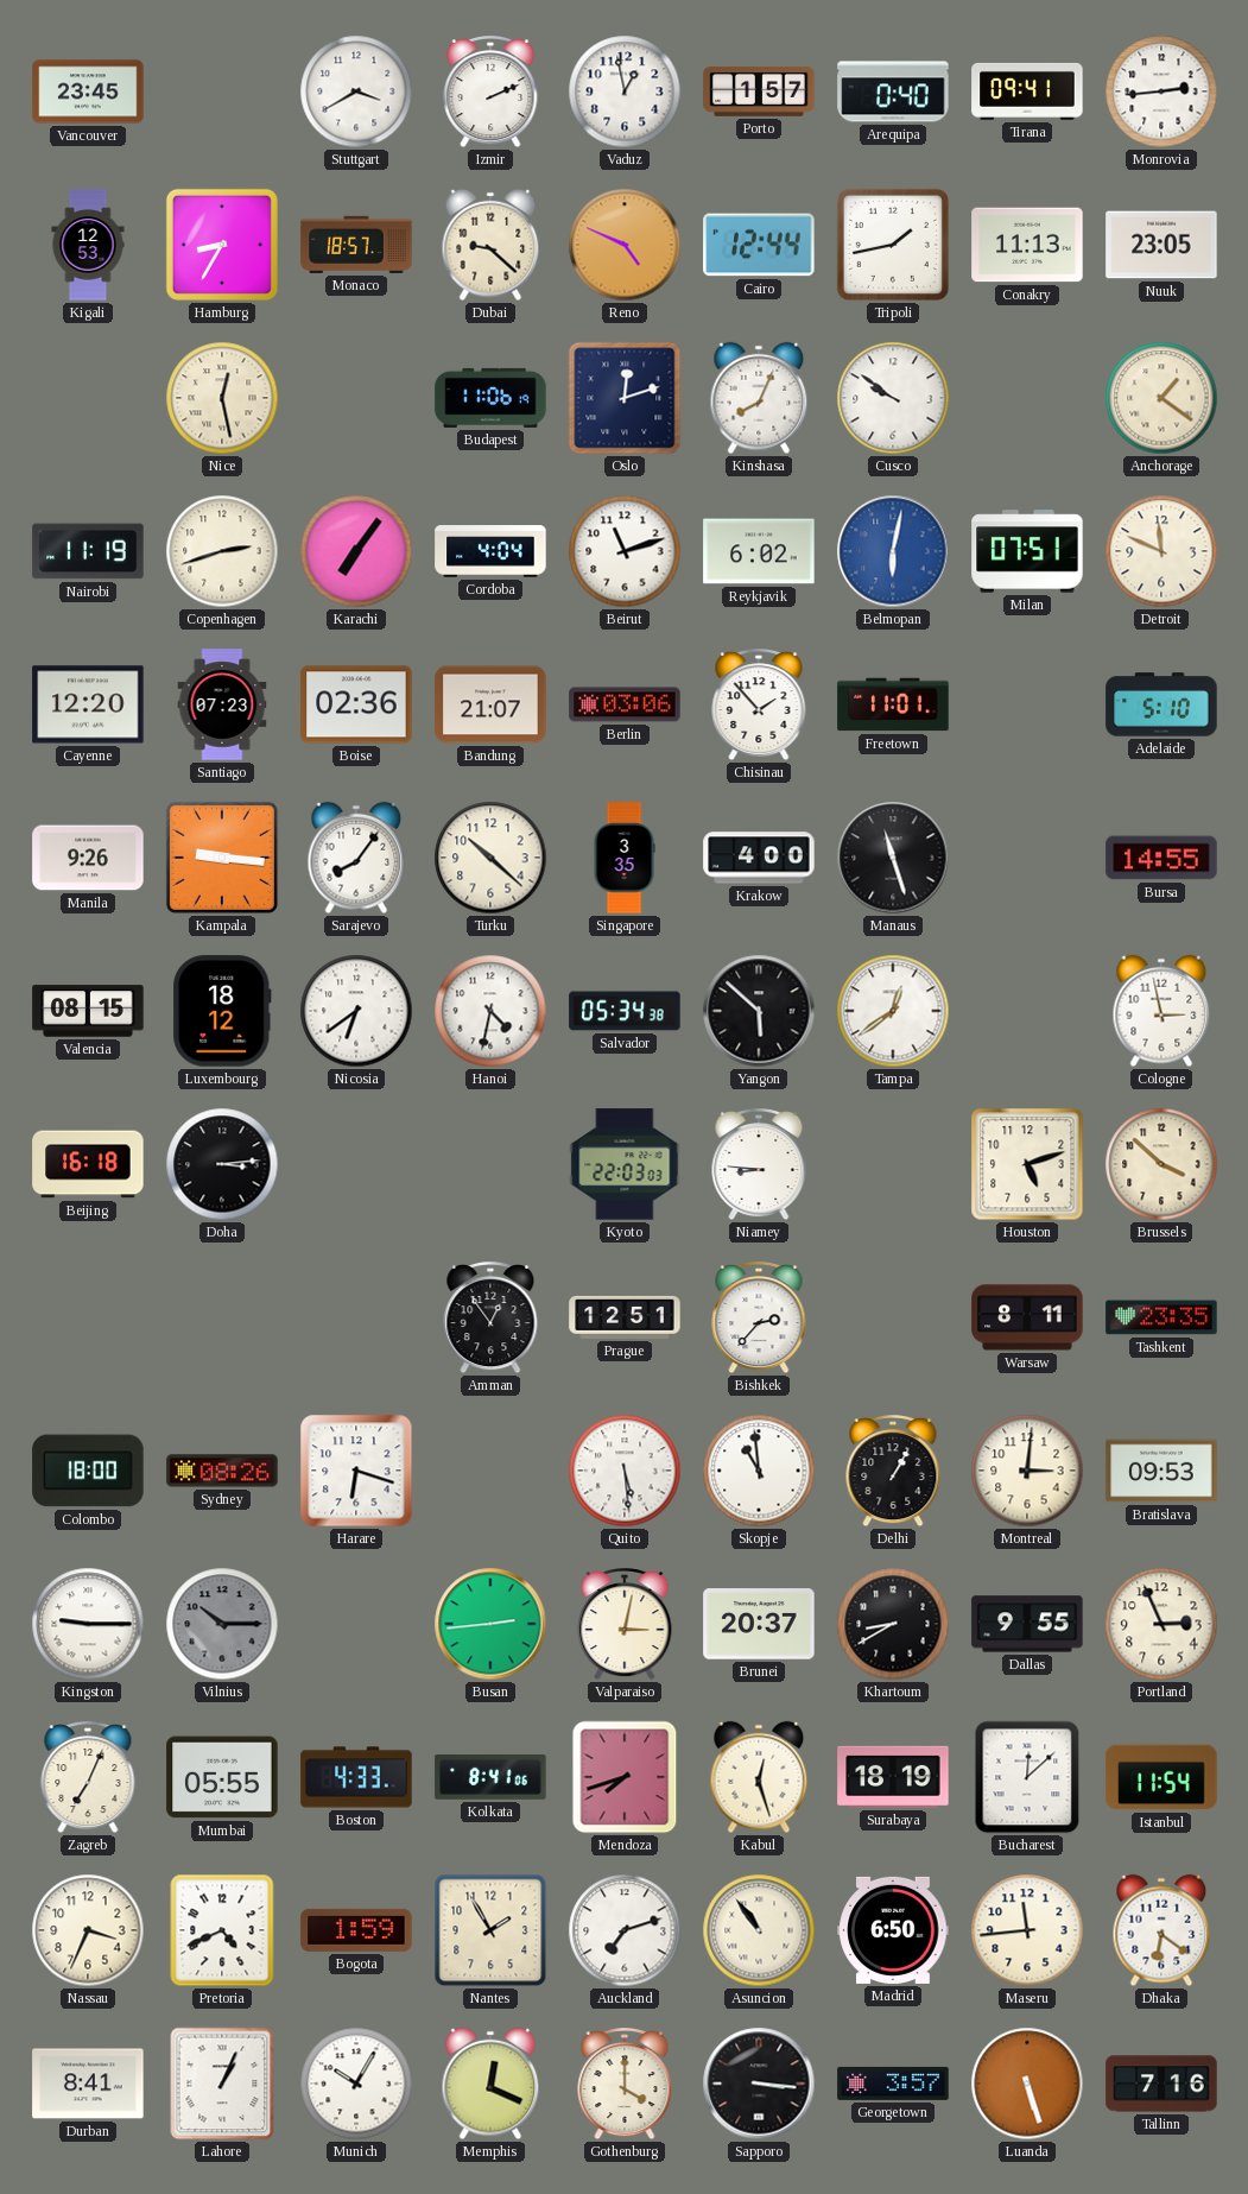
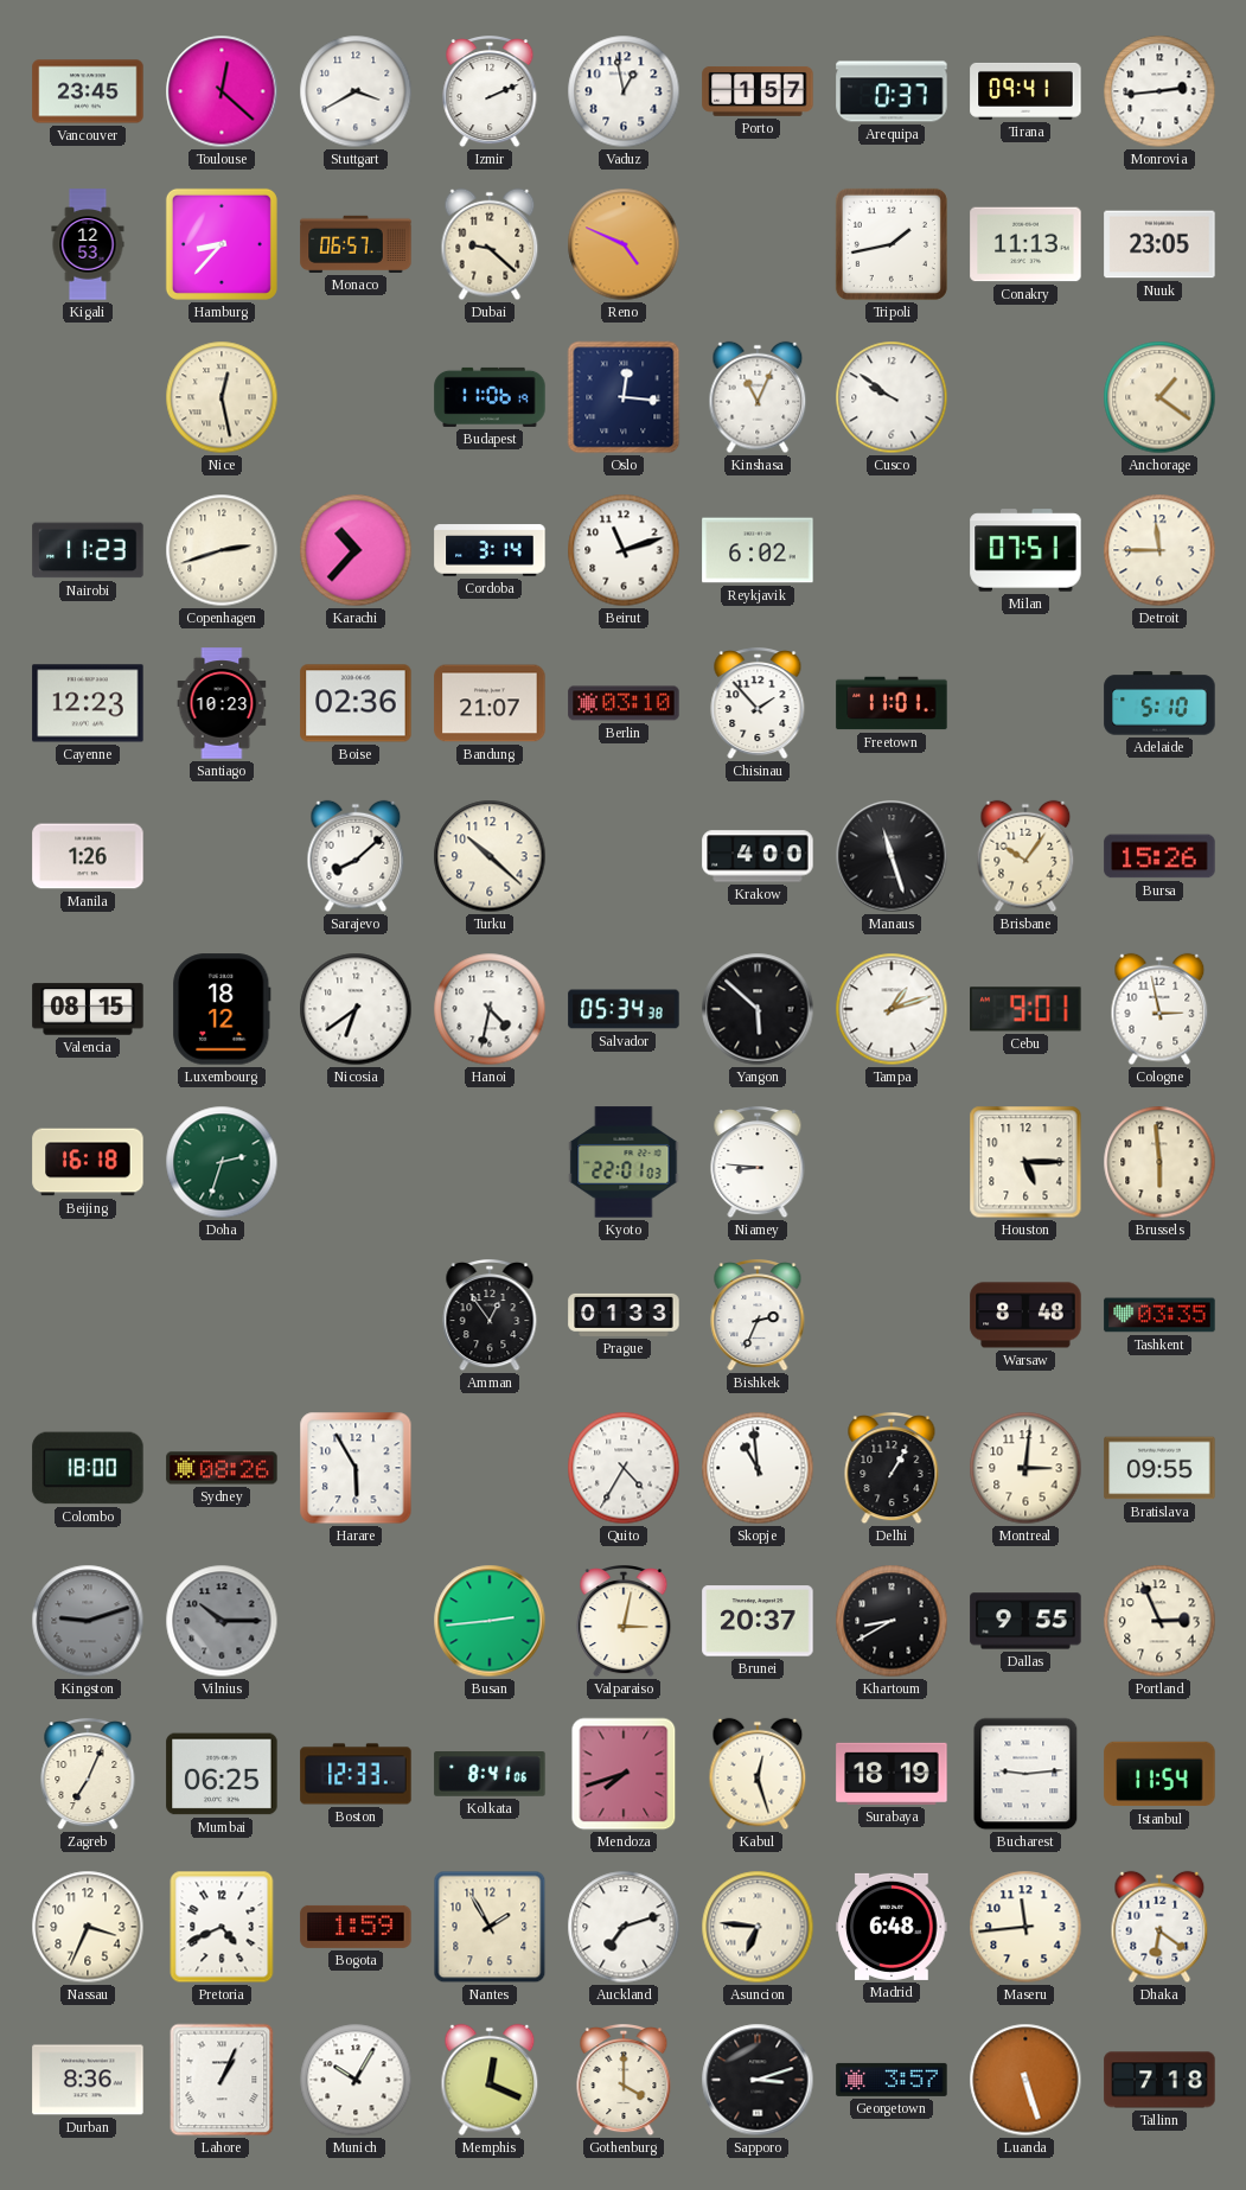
Toulouse: none -> 12:22
Arequipa: 0:40 -> 0:37
Hamburg: 8:35 -> 8:37
Monaco: 18:57 -> 06:57
Cairo: 12:44 -> none
Oslo: 12:12 -> 12:16
Kinshasa: 8:04 -> 11:04
Nairobi: 11:19 -> 11:23
Karachi: 7:06 -> 10:37
Cordoba: 4:04 -> 3:14
Belmopan: 6:02 -> none
Detroit: 11:49 -> 11:45
Cayenne: 12:20 -> 12:23
Santiago: 07:23 -> 10:23
Berlin: 03:06 -> 03:10
Manila: 9:26 -> 1:26
Kampala: 9:16 -> none
Sarajevo: 8:06 -> 8:08
Singapore: 3:35 -> none
Brisbane: none -> 10:06
Bursa: 14:55 -> 15:26
Tampa: 12:39 -> 1:12
Cebu: none -> 9:01
Doha: 3:14 -> 2:33
Doha dial: black -> green
Kyoto: 22:03 -> 22:01
Houston: 5:12 -> 5:15
Brussels: 3:52 -> 5:59
Prague: 12:51 -> 01:33
Bishkek: 2:37 -> 2:34
Warsaw: 8:11 -> 8:48
Tashkent: 23:35 -> 03:35
Harare: 6:18 -> 5:55
Quito: 5:29 -> 4:35
Bratislava: 09:53 -> 09:55
Kingston: 9:15 -> 9:12
Kingston dial: white -> grey
Mumbai: 05:55 -> 06:25
Boston: 4:33 -> 12:33
Bucharest: 12:08 -> 9:14
Asuncion: 10:54 -> 6:46
Madrid: 6:50 -> 6:48
Durban: 8:41 -> 8:36
Sapporo: 3:16 -> 3:12
Tallinn: 7:16 -> 7:18
